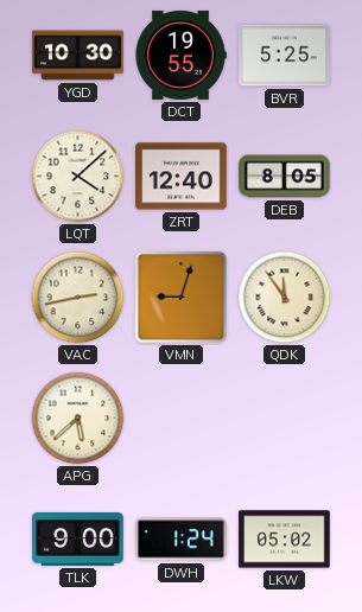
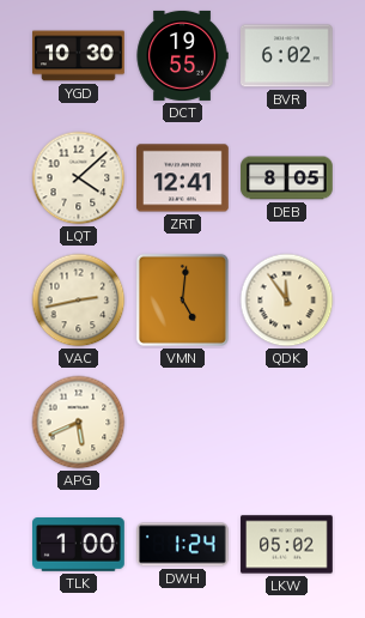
BVR: 5:25 -> 6:02
ZRT: 12:40 -> 12:41
VMN: 9:03 -> 5:01
APG: 5:38 -> 5:41
TLK: 9:00 -> 1:00
